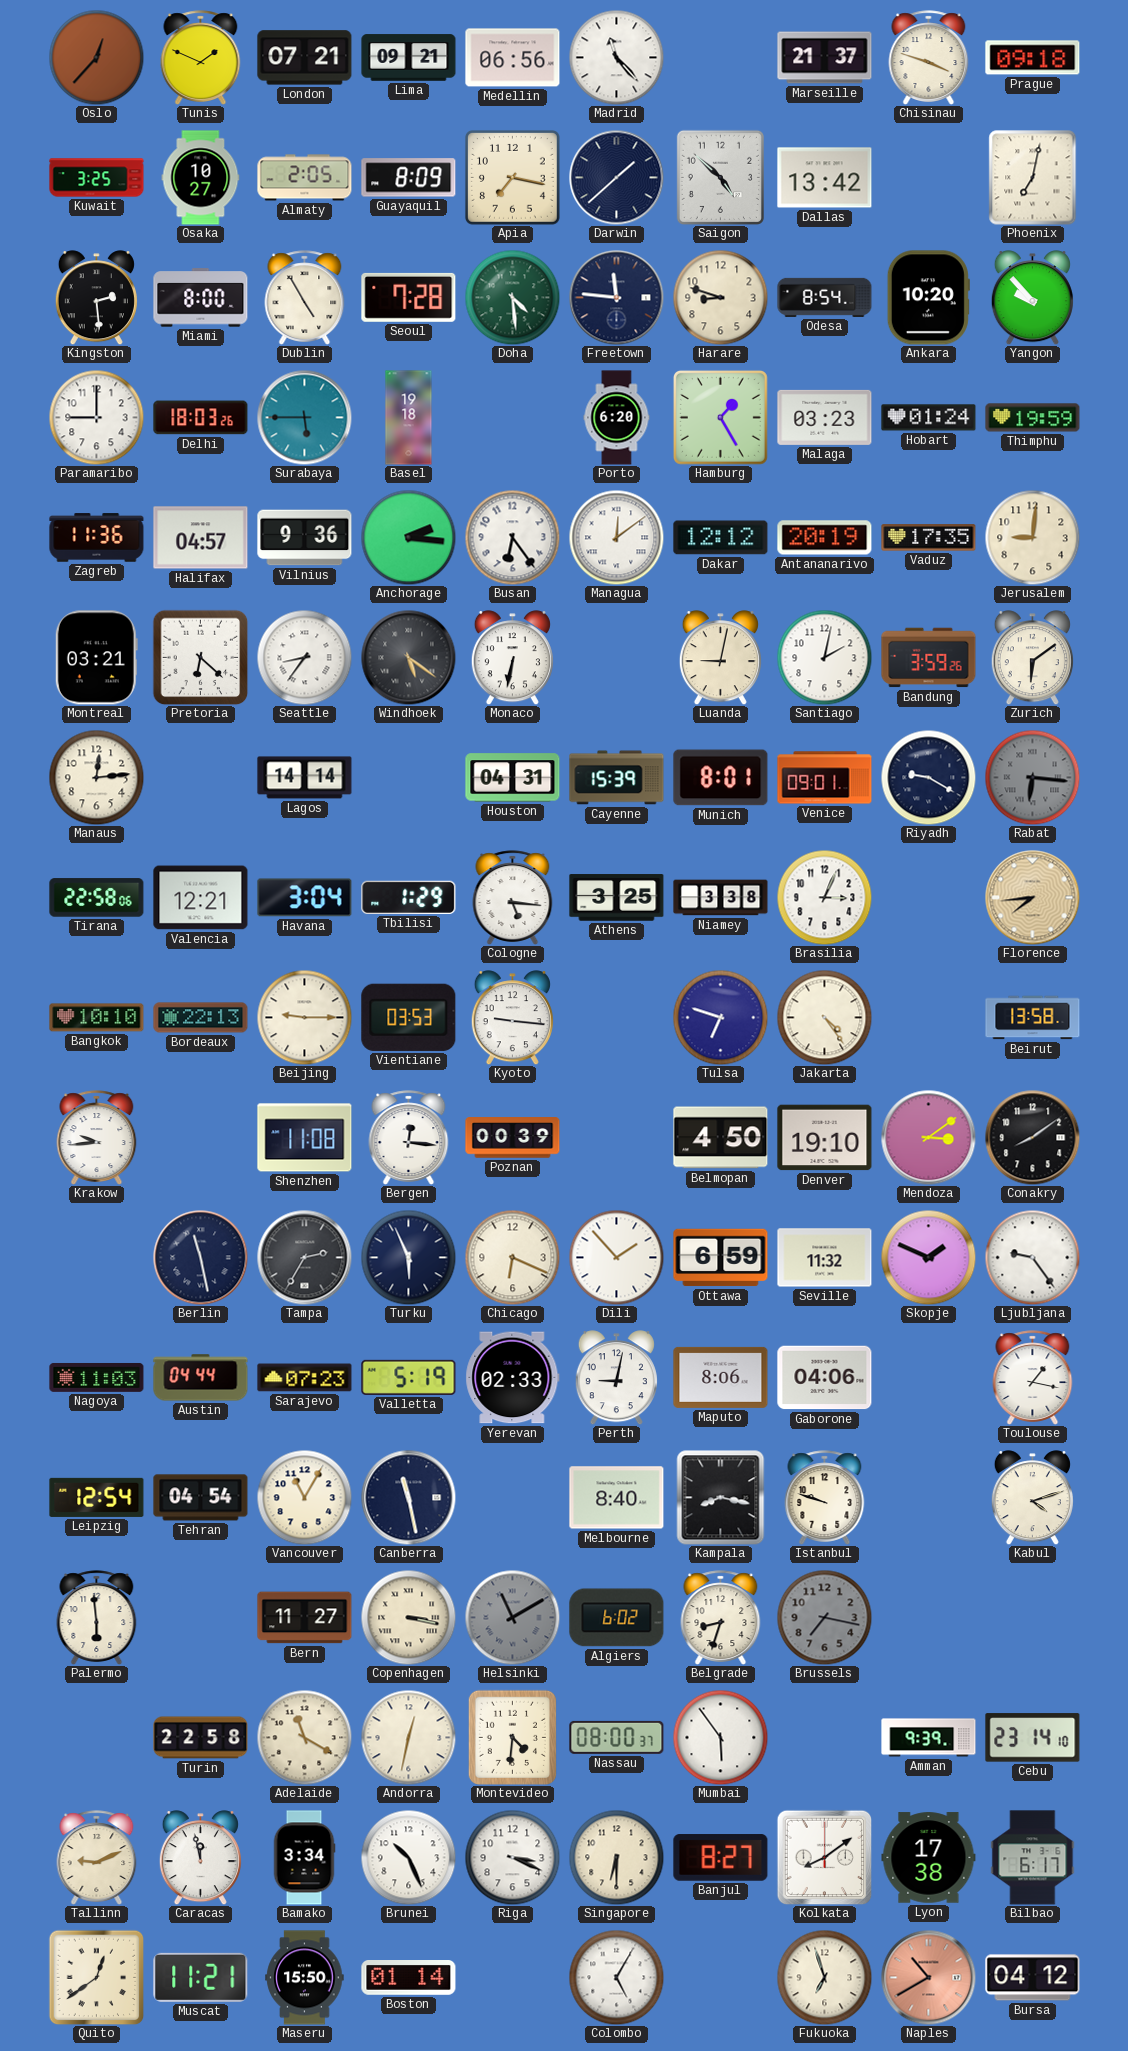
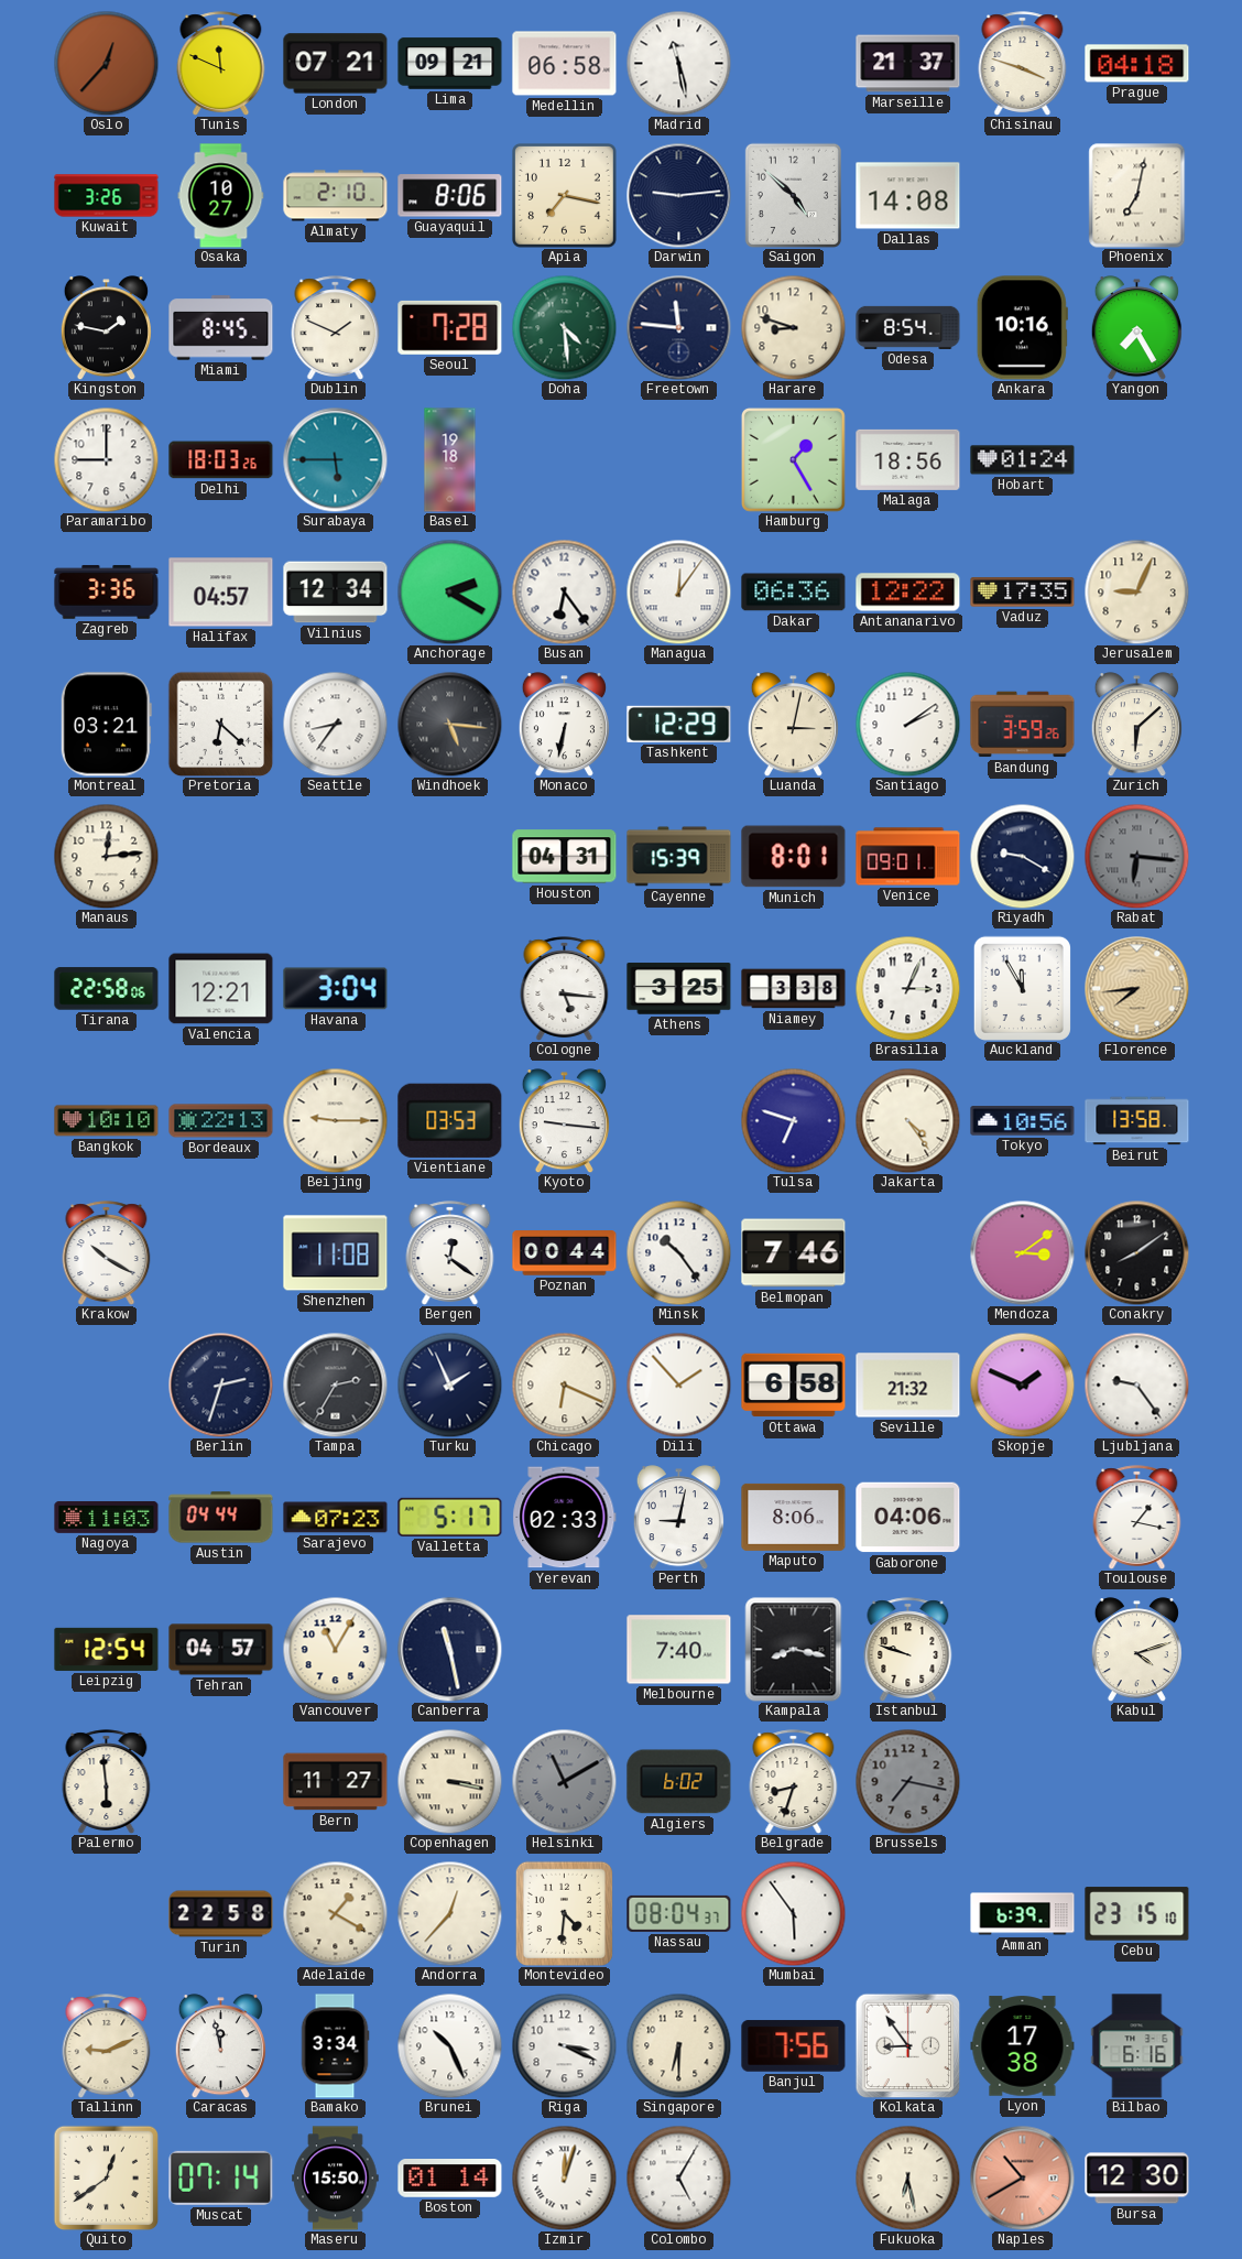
Tunis: 1:49 -> 11:49
Medellin: 06:56 -> 06:58
Madrid: 11:23 -> 11:28
Prague: 09:18 -> 04:18
Kuwait: 3:25 -> 3:26
Almaty: 2:05 -> 2:10
Guayaquil: 8:09 -> 8:06
Darwin: 1:38 -> 9:14
Dallas: 13:42 -> 14:08
Kingston: 2:29 -> 1:47
Miami: 8:00 -> 8:45
Dublin: 4:55 -> 1:49
Ankara: 10:20 -> 10:16
Yangon: 9:53 -> 7:25
Porto: 6:20 -> none
Malaga: 03:23 -> 18:56
Thimphu: 19:59 -> none
Zagreb: 11:36 -> 3:36
Vilnius: 9:36 -> 12:34
Anchorage: 2:16 -> 2:20
Managua: 12:09 -> 12:06
Dakar: 12:12 -> 06:36
Antananarivo: 20:19 -> 12:22
Jerusalem: 9:01 -> 9:04
Windhoek: 5:21 -> 5:16
Tashkent: none -> 12:29
Luanda: 9:02 -> 3:02
Santiago: 2:02 -> 2:09
Zurich: 6:09 -> 6:08
Lagos: 14:14 -> none
Tbilisi: 1:29 -> none
Auckland: none -> 11:55
Tokyo: none -> 10:56
Krakow: 9:44 -> 10:20
Bergen: 12:16 -> 12:21
Poznan: 00:39 -> 00:44
Minsk: none -> 10:24
Belmopan: 4:50 -> 7:46
Denver: 19:10 -> none
Berlin: 11:28 -> 2:33
Turku: 5:56 -> 1:56
Ottawa: 6:59 -> 6:58
Seville: 11:32 -> 21:32
Valletta: 5:19 -> 5:17
Tehran: 04:54 -> 04:57
Melbourne: 8:40 -> 7:40
Adelaide: 11:20 -> 1:20
Andorra: 12:32 -> 12:37
Nassau: 08:00 -> 08:04
Amman: 9:39 -> 6:39
Cebu: 23:14 -> 23:15
Banjul: 8:27 -> 7:56
Kolkata: 8:09 -> 8:54
Bilbao: 6:17 -> 6:16
Muscat: 11:21 -> 07:14
Izmir: none -> 12:03
Fukuoka: 6:57 -> 6:28
Bursa: 04:12 -> 12:30
